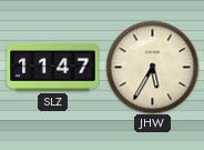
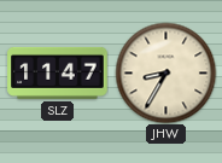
JHW: 5:35 -> 8:35
